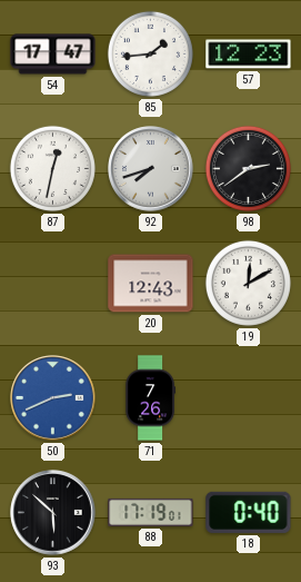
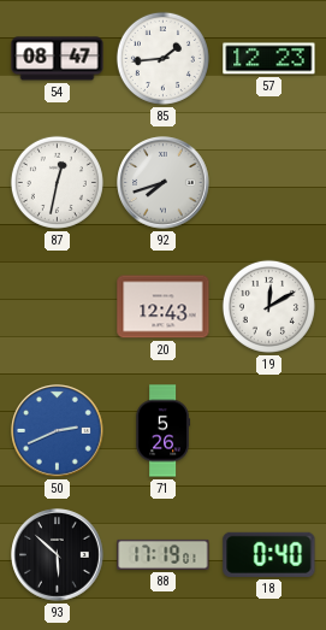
54: 17:47 -> 08:47
98: 2:39 -> none
71: 7:26 -> 5:26
